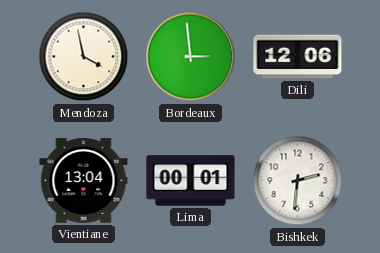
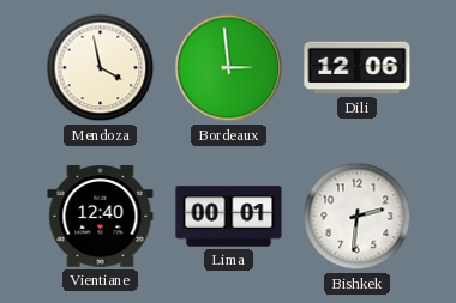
Vientiane: 13:04 -> 12:40
